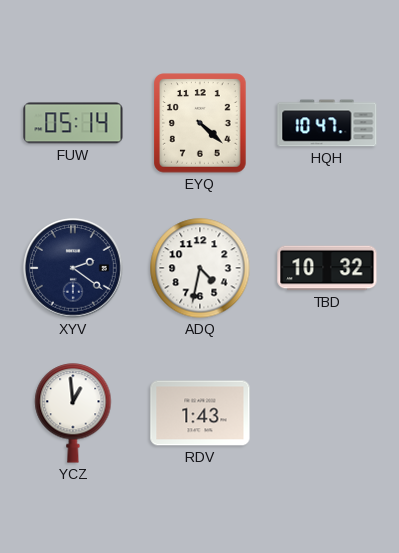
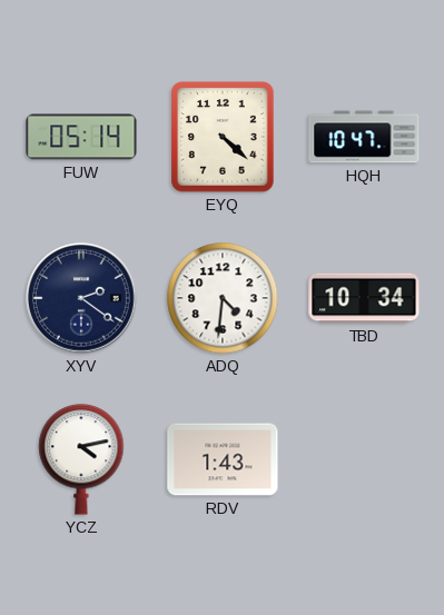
ADQ: 4:32 -> 4:31
TBD: 10:32 -> 10:34
YCZ: 12:59 -> 4:13
